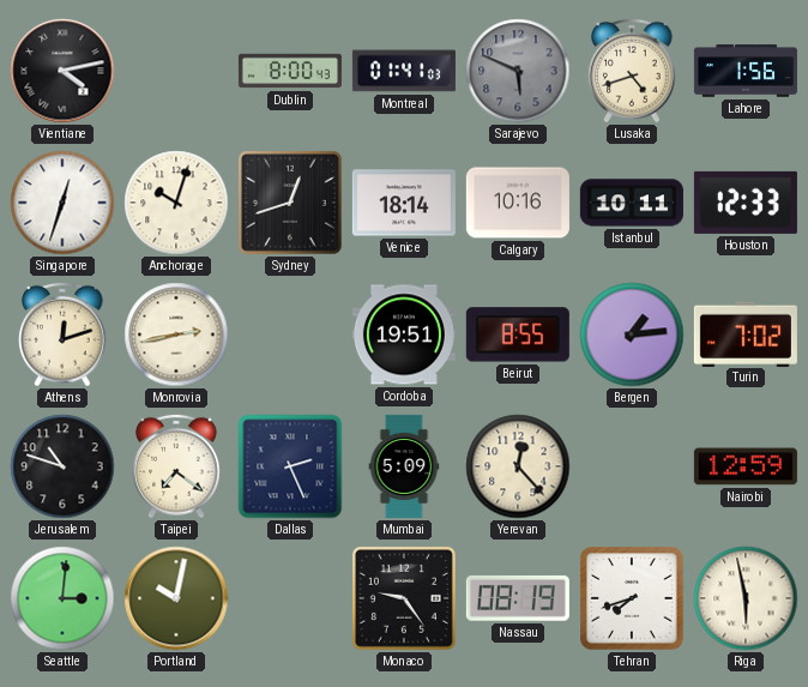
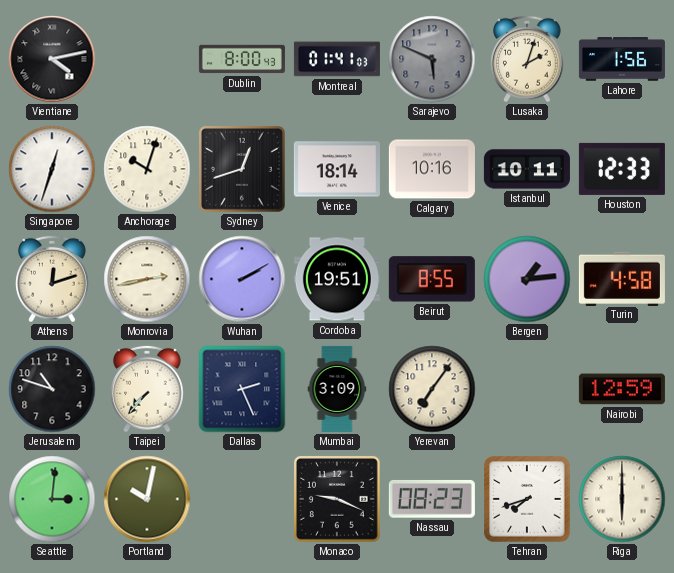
Lusaka: 4:42 -> 2:03
Wuhan: none -> 2:10
Turin: 7:02 -> 4:58
Taipei: 7:21 -> 7:37
Mumbai: 5:09 -> 3:09
Yerevan: 12:23 -> 7:06
Monaco: 9:24 -> 9:19
Nassau: 08:19 -> 08:23
Riga: 5:58 -> 6:00
